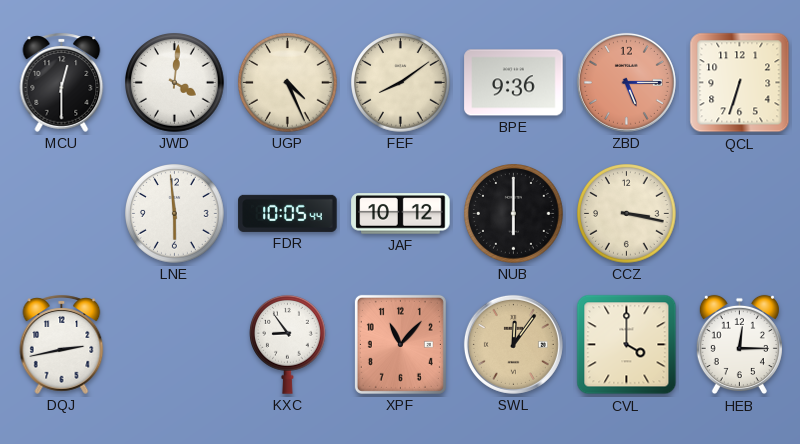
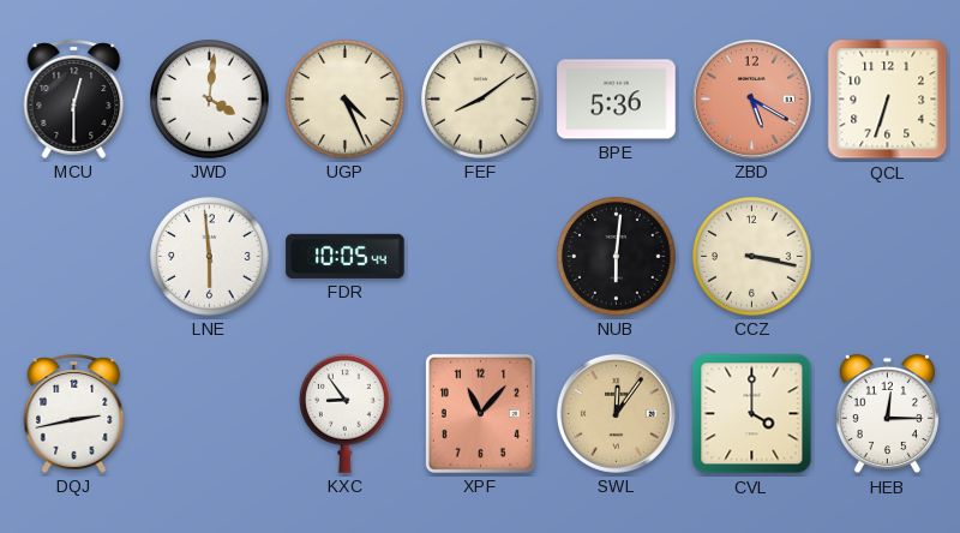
BPE: 9:36 -> 5:36
ZBD: 5:15 -> 5:20
JAF: 10:12 -> none
NUB: 6:00 -> 6:01
